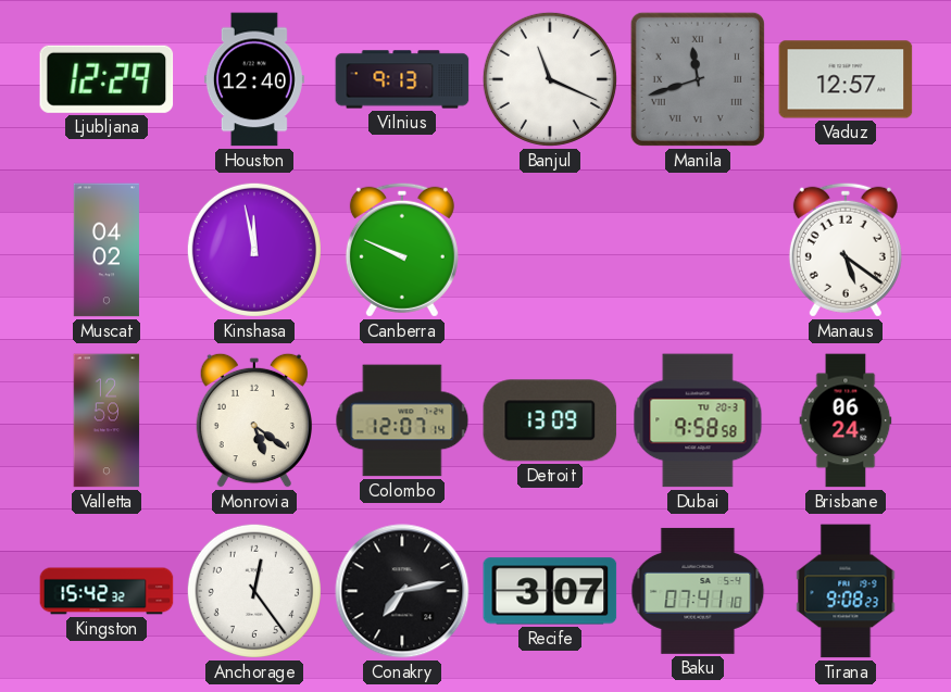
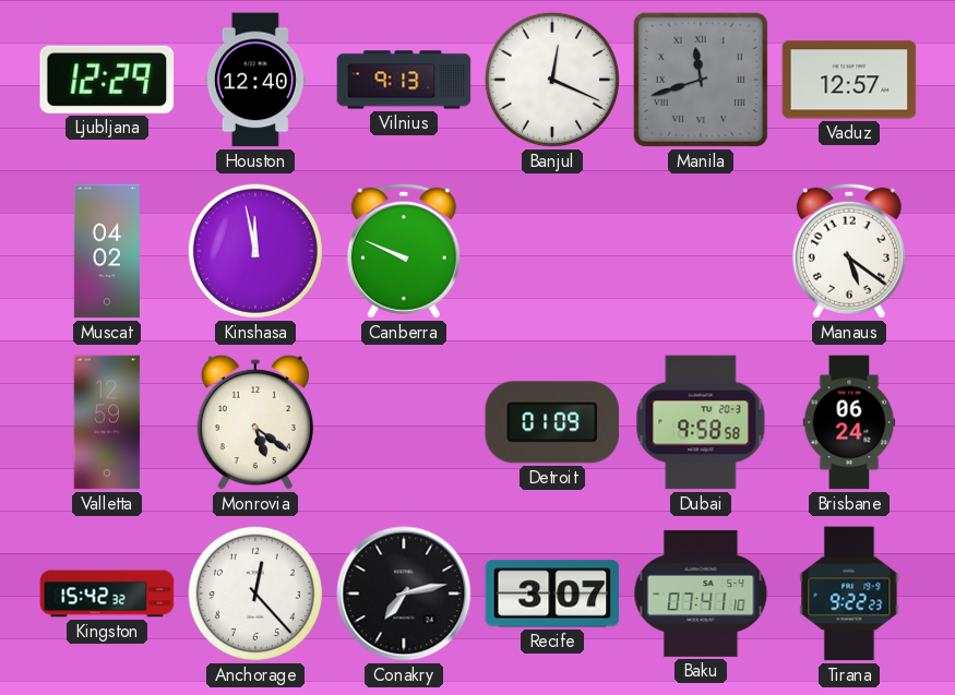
Banjul: 11:19 -> 12:19
Colombo: 12:07 -> none
Detroit: 13:09 -> 01:09
Anchorage: 12:24 -> 12:23
Tirana: 9:08 -> 9:22
